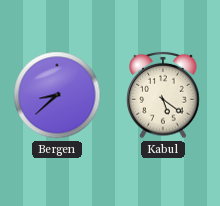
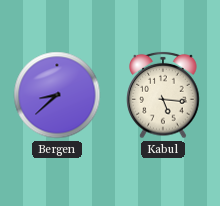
Kabul: 5:21 -> 5:16
